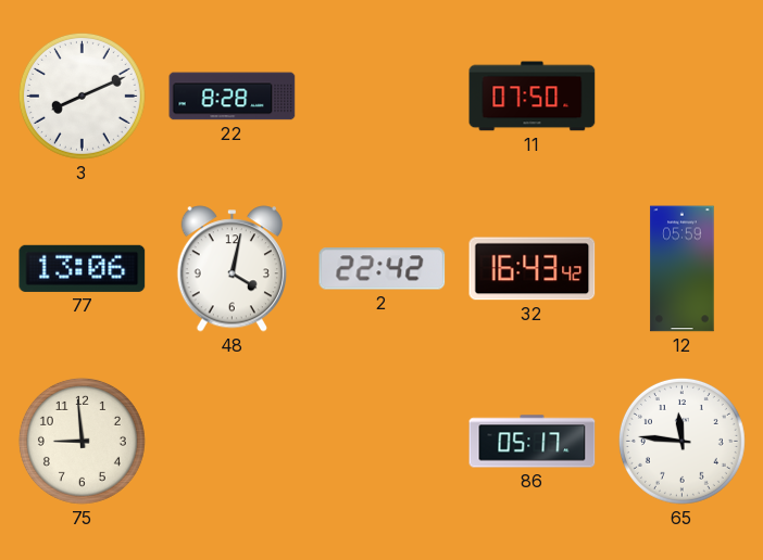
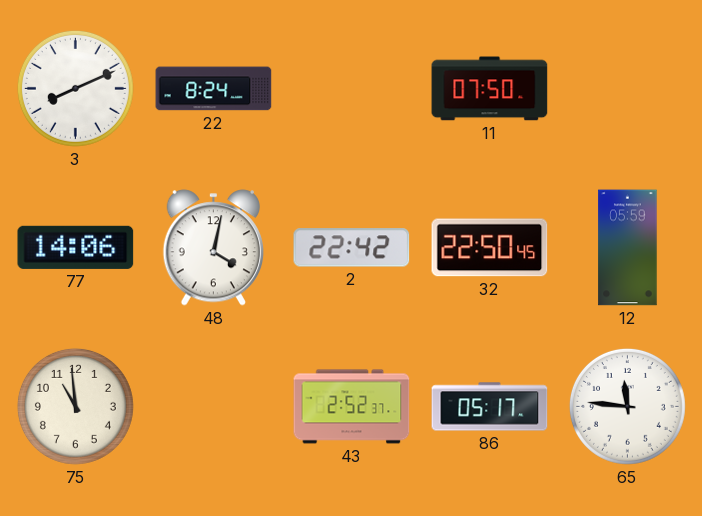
22: 8:28 -> 8:24
77: 13:06 -> 14:06
32: 16:43 -> 22:50
75: 8:59 -> 10:59
43: none -> 2:52
